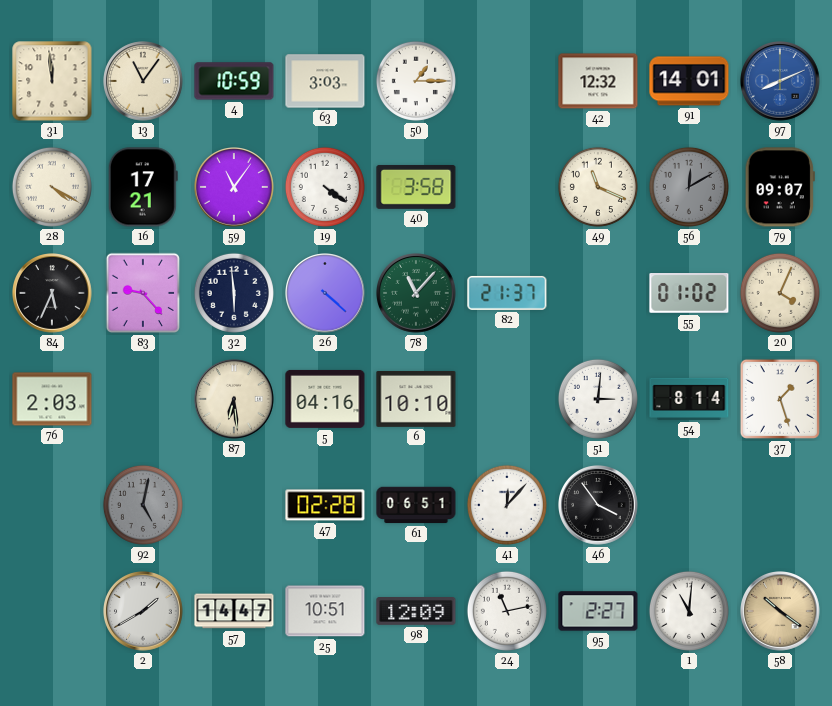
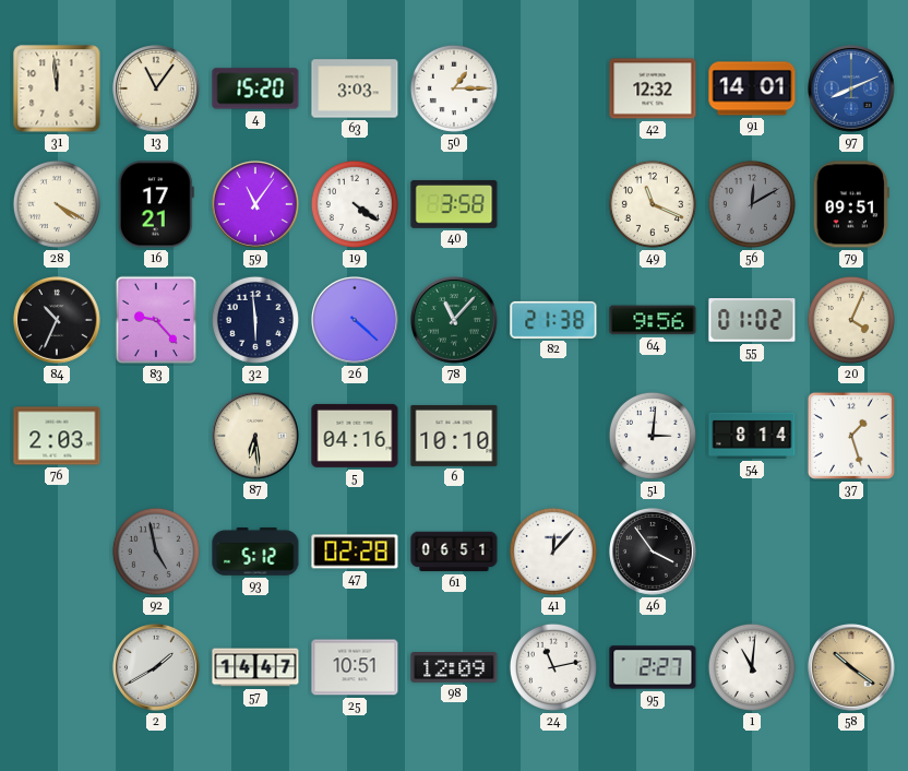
4: 10:59 -> 15:20
79: 09:07 -> 09:51
84: 5:34 -> 10:34
82: 21:37 -> 21:38
64: none -> 9:56
92: 5:02 -> 4:58
93: none -> 5:12
